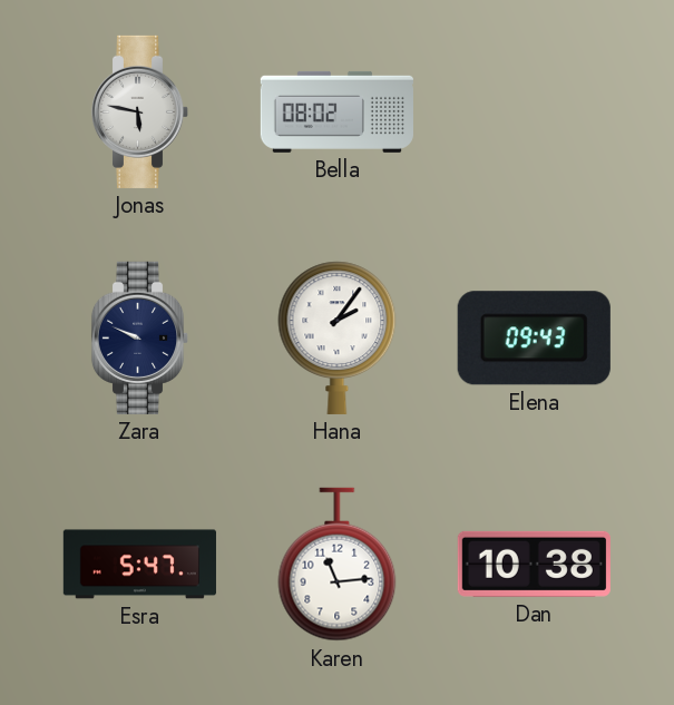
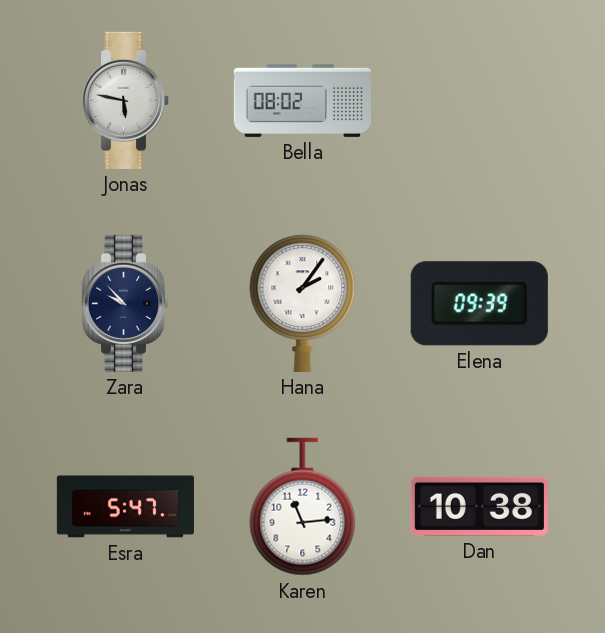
Zara: 9:49 -> 9:53
Elena: 09:43 -> 09:39
